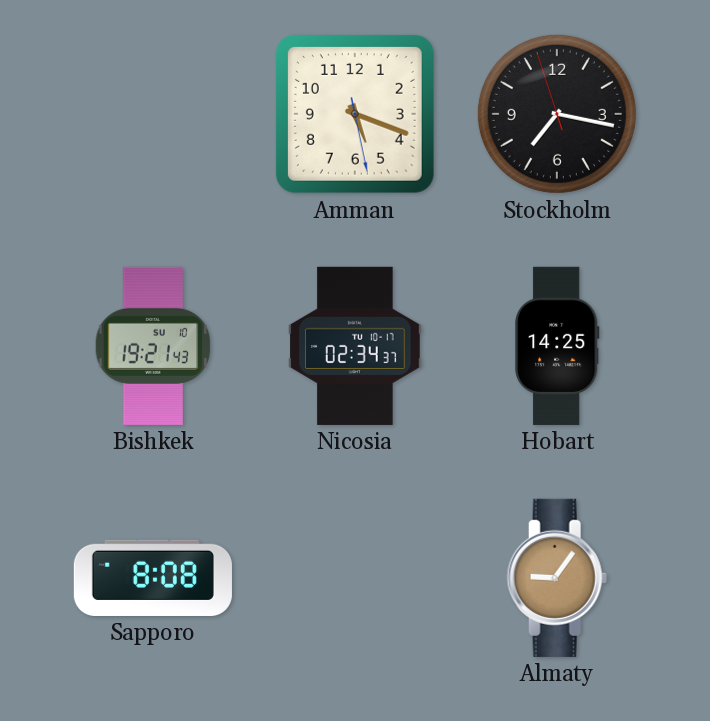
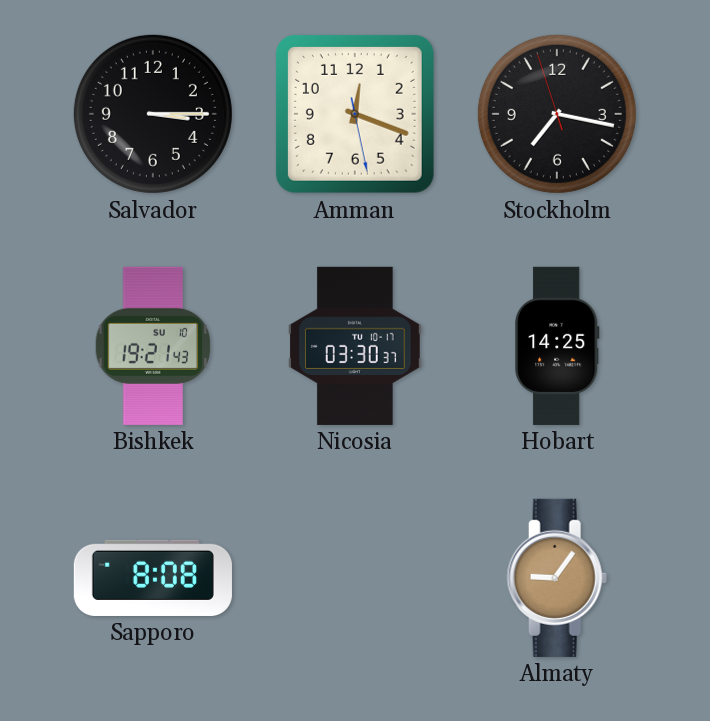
Salvador: none -> 3:15
Amman: 5:18 -> 12:18
Nicosia: 02:34 -> 03:30
